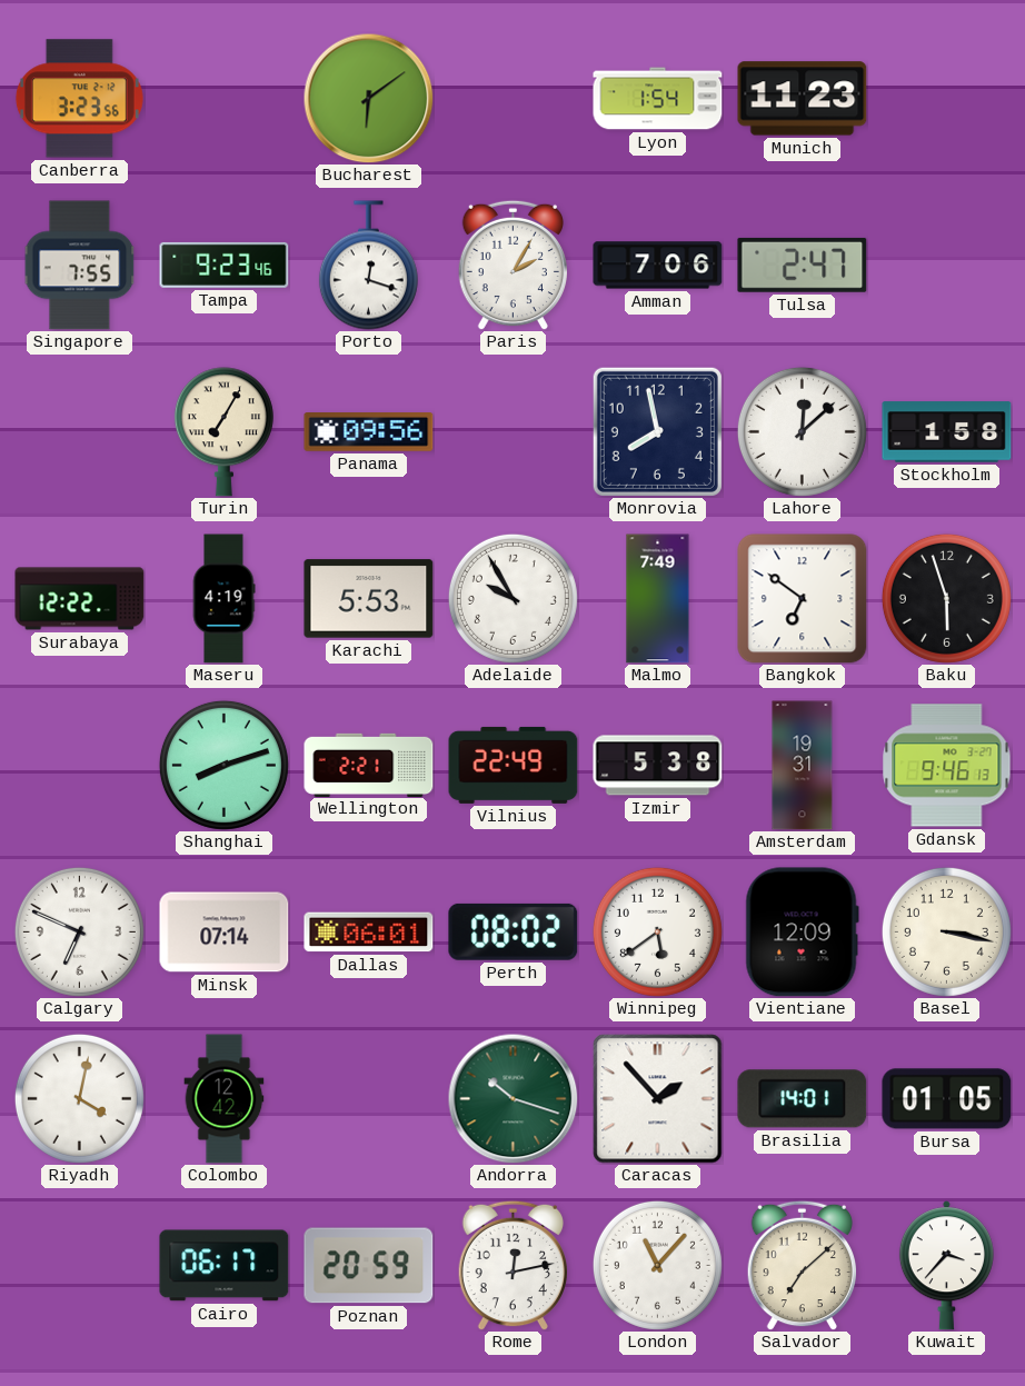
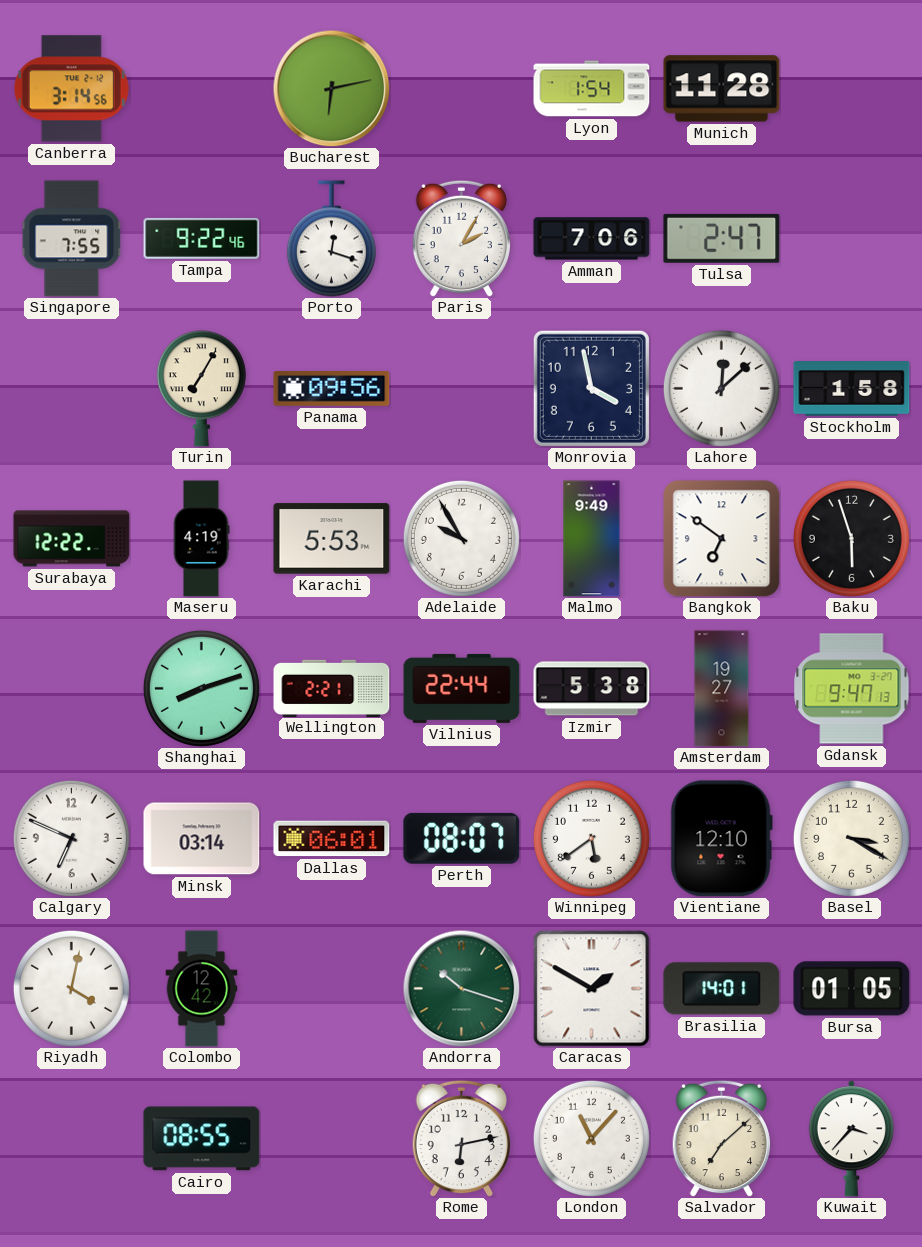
Canberra: 3:23 -> 3:14
Bucharest: 6:09 -> 6:13
Munich: 11:23 -> 11:28
Tampa: 9:23 -> 9:22
Monrovia: 7:58 -> 3:58
Malmo: 7:49 -> 9:49
Vilnius: 22:49 -> 22:44
Amsterdam: 19:31 -> 19:27
Gdansk: 9:46 -> 9:47
Minsk: 07:14 -> 03:14
Perth: 08:02 -> 08:07
Vientiane: 12:09 -> 12:10
Basel: 3:17 -> 3:20
Caracas: 1:53 -> 1:50
Cairo: 06:17 -> 08:55
Poznan: 20:59 -> none
Rome: 12:13 -> 6:13
